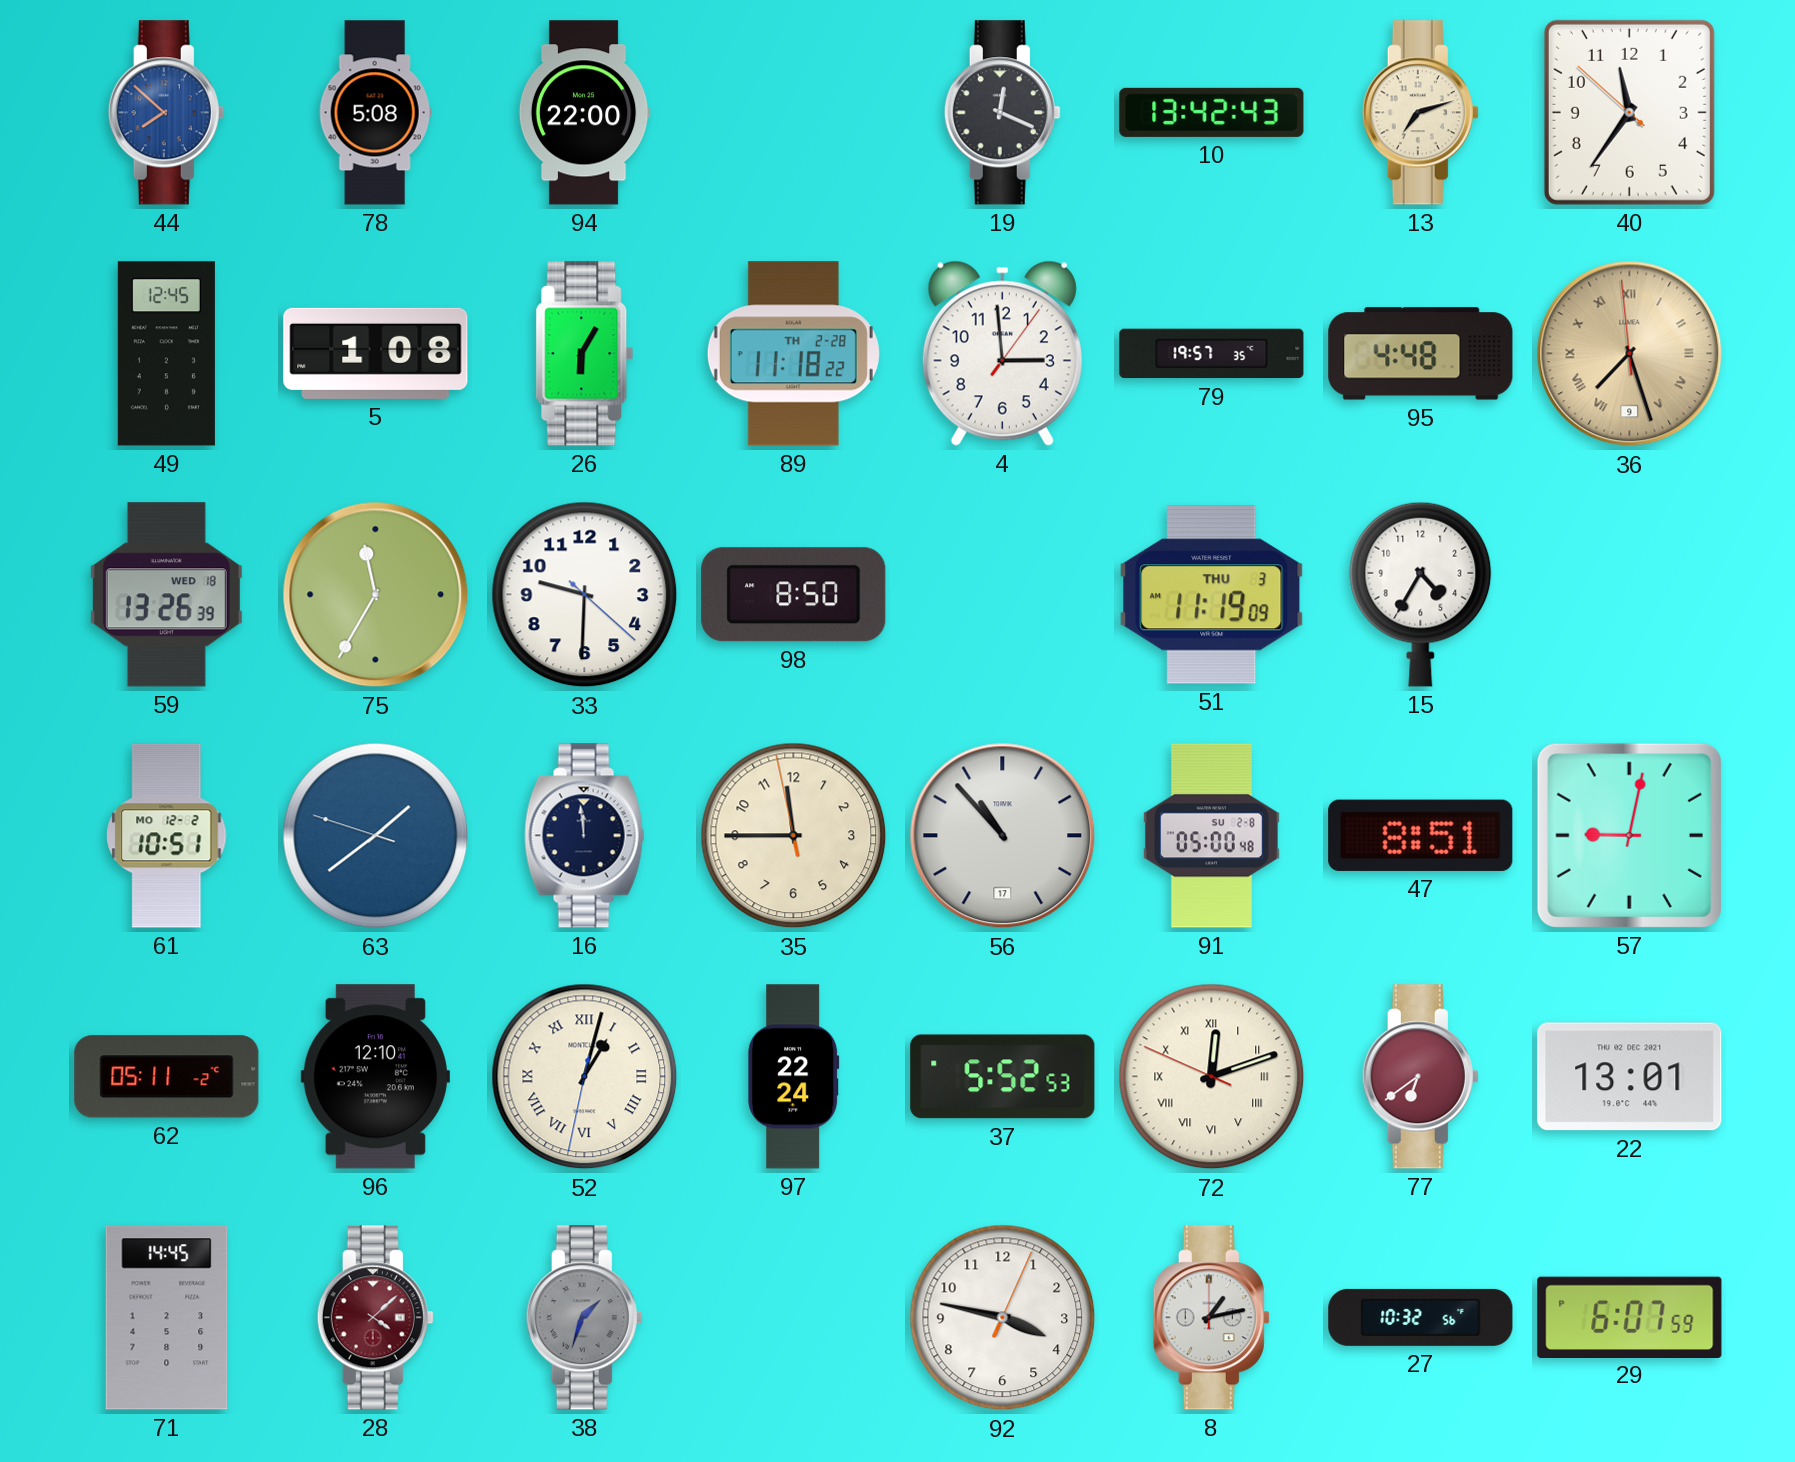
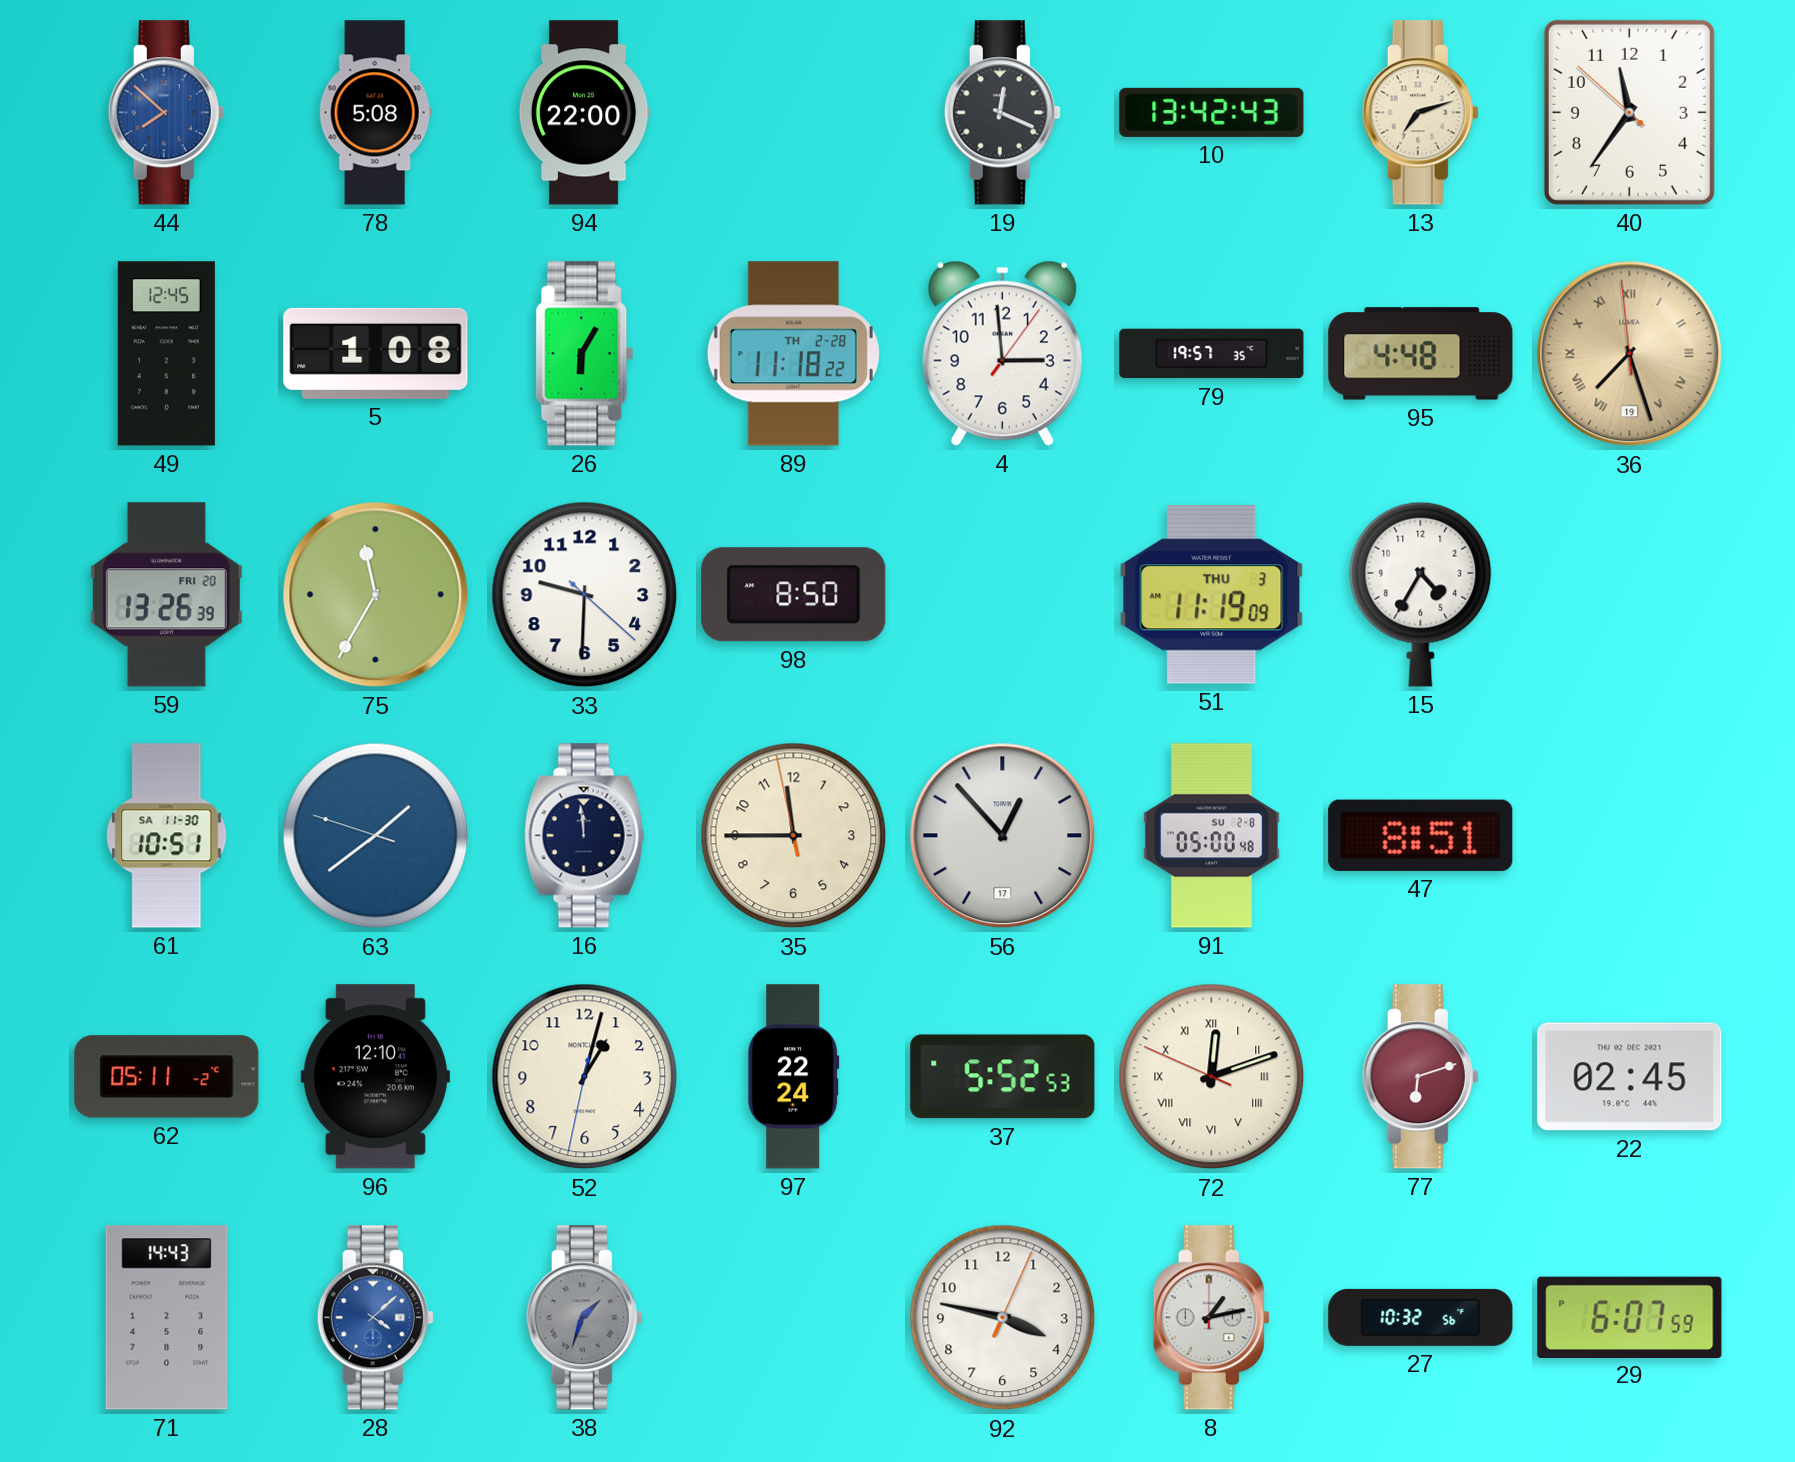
36 date: 9 -> 19
59 date: WED 18 -> FRI 20
61 date: MO 12-2 -> SA 11-30
56: 10:53 -> 12:53
57: 9:02 -> none
52 numerals: Roman -> Arabic
77: 6:39 -> 6:12
22: 13:01 -> 02:45
71: 14:45 -> 14:43
28 dial: burgundy -> blue
